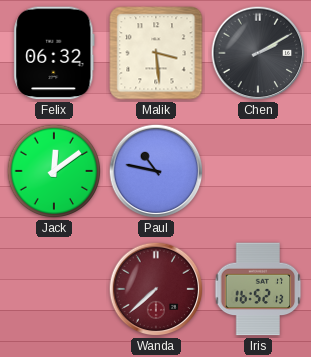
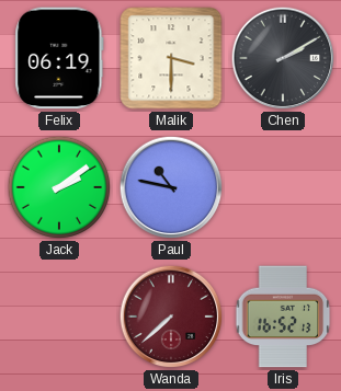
Felix: 06:32 -> 06:19
Malik: 3:29 -> 3:30
Jack: 12:09 -> 2:09
